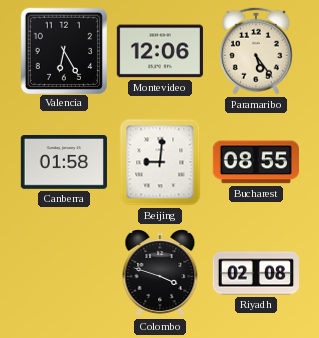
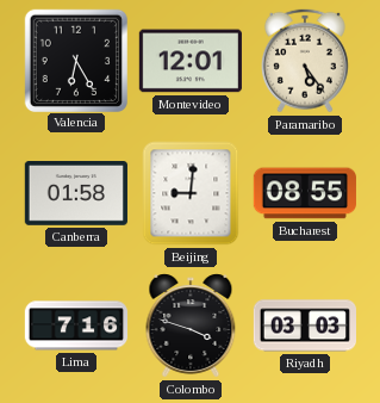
Montevideo: 12:06 -> 12:01
Lima: none -> 7:16
Riyadh: 02:08 -> 03:03
